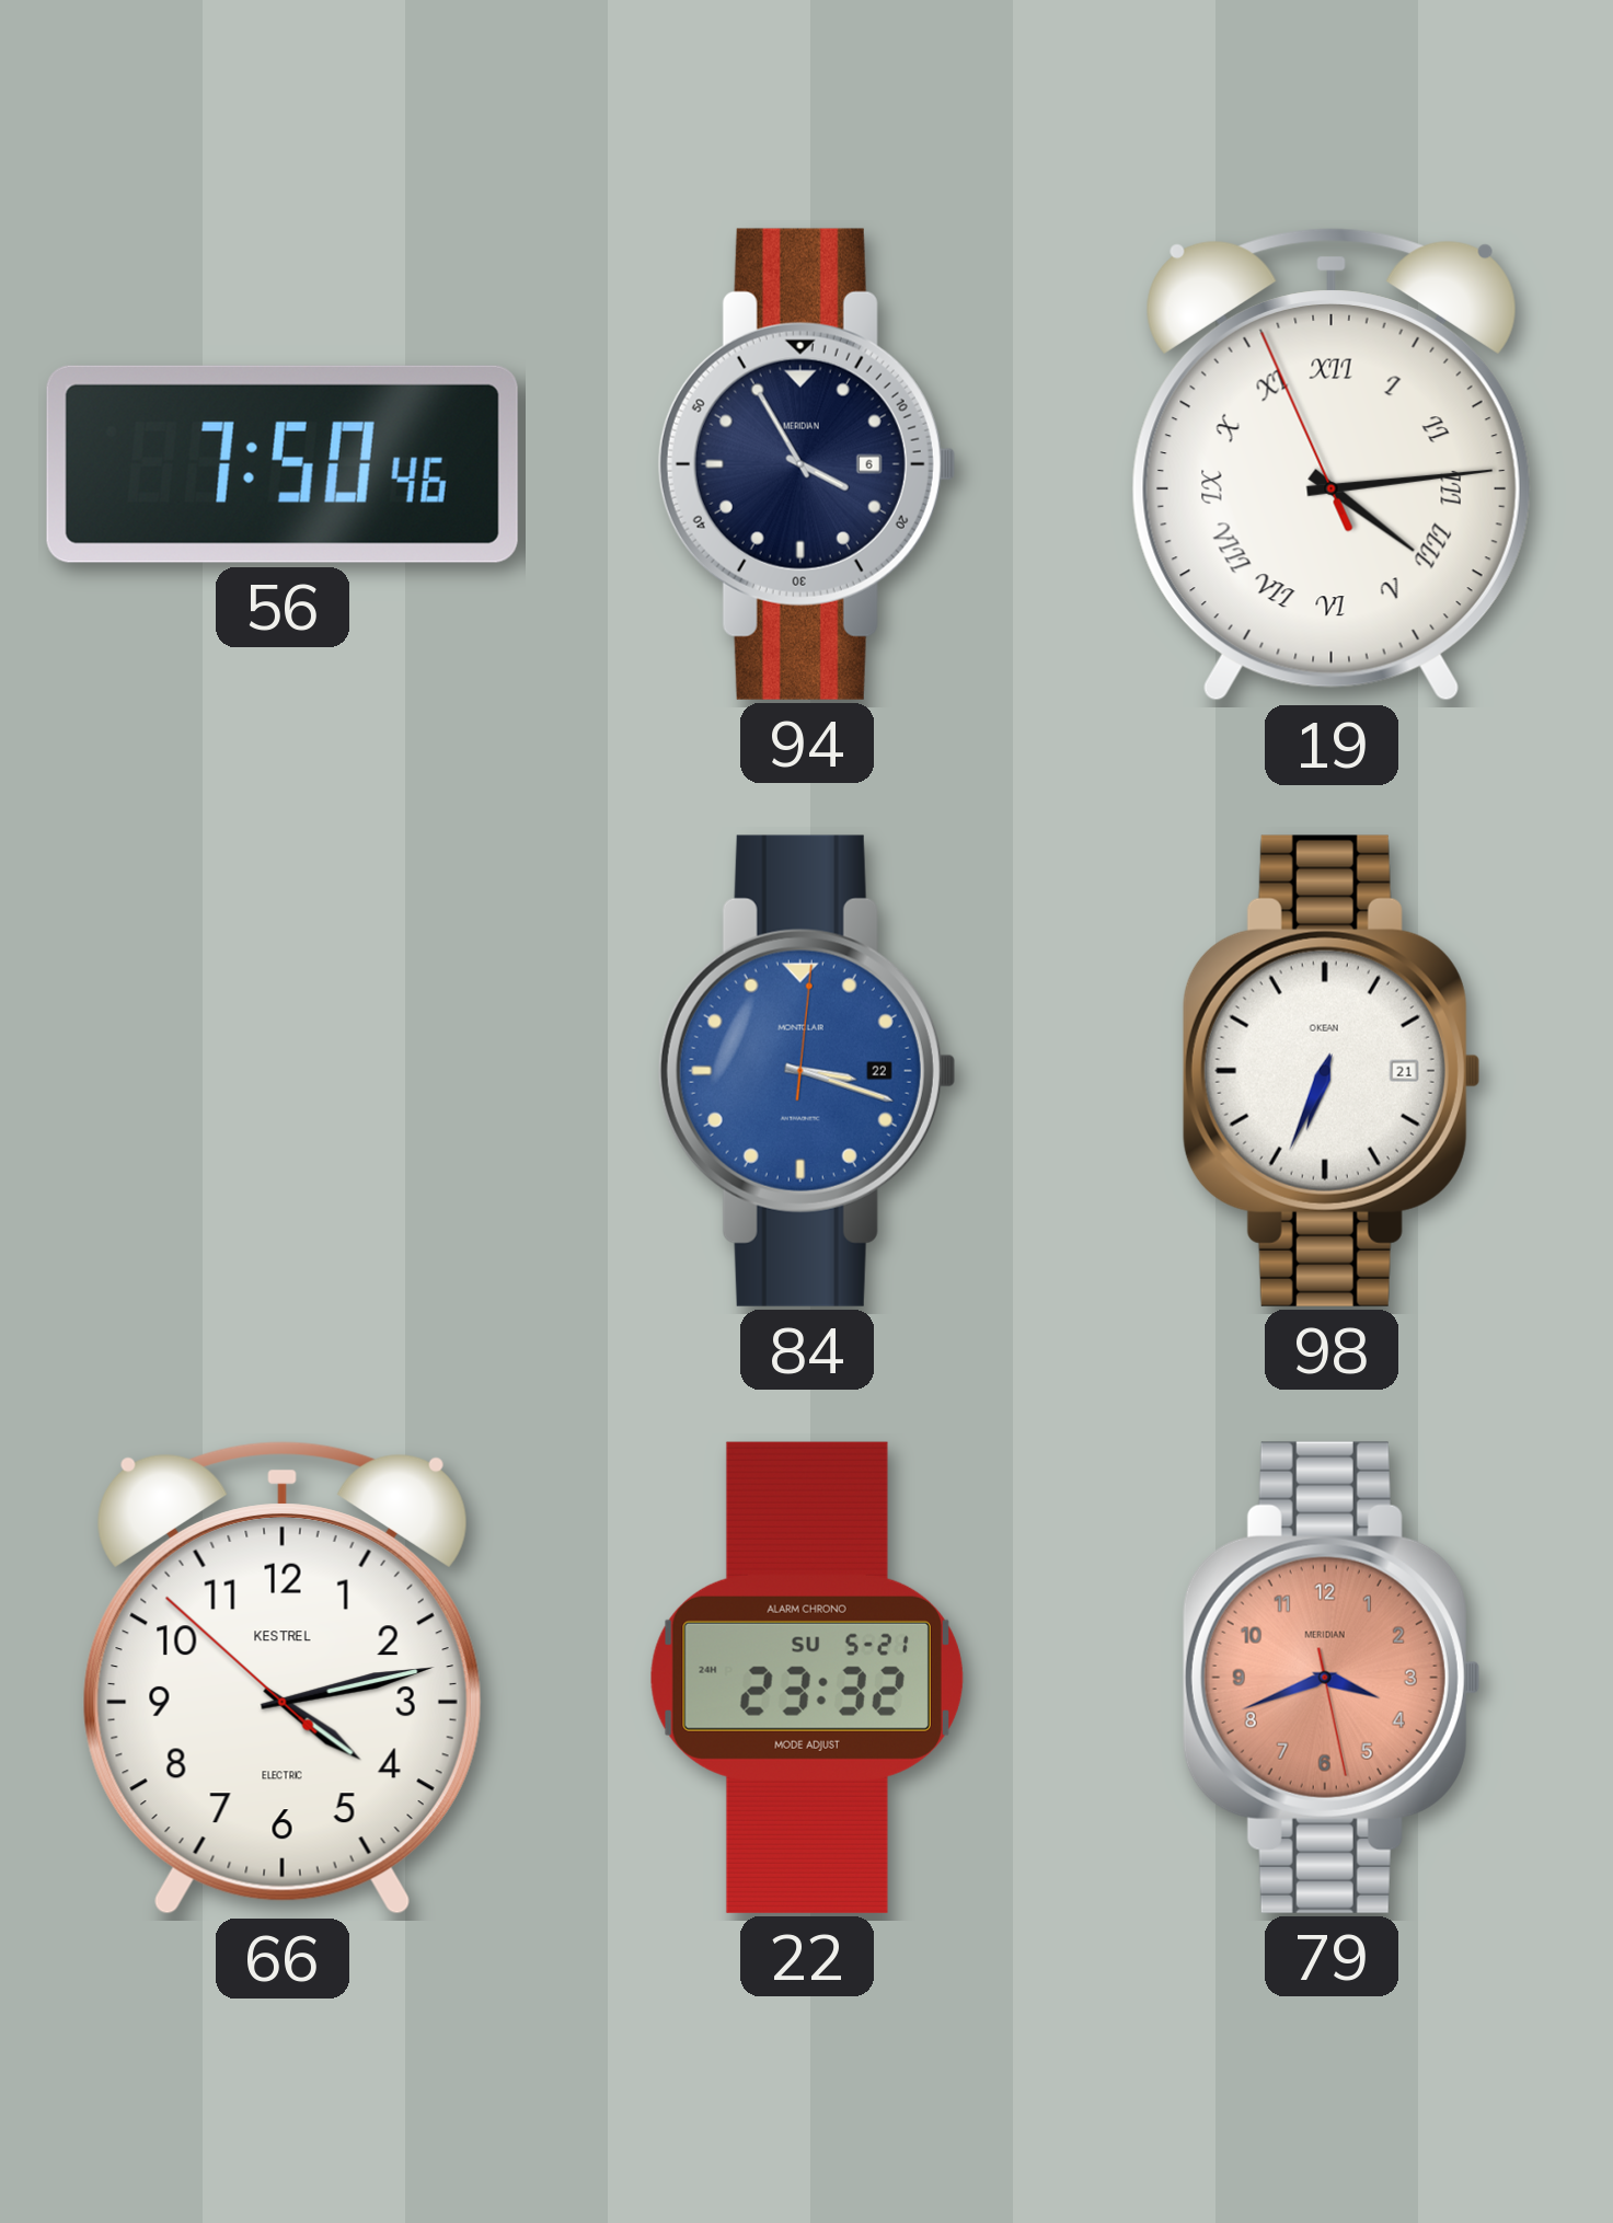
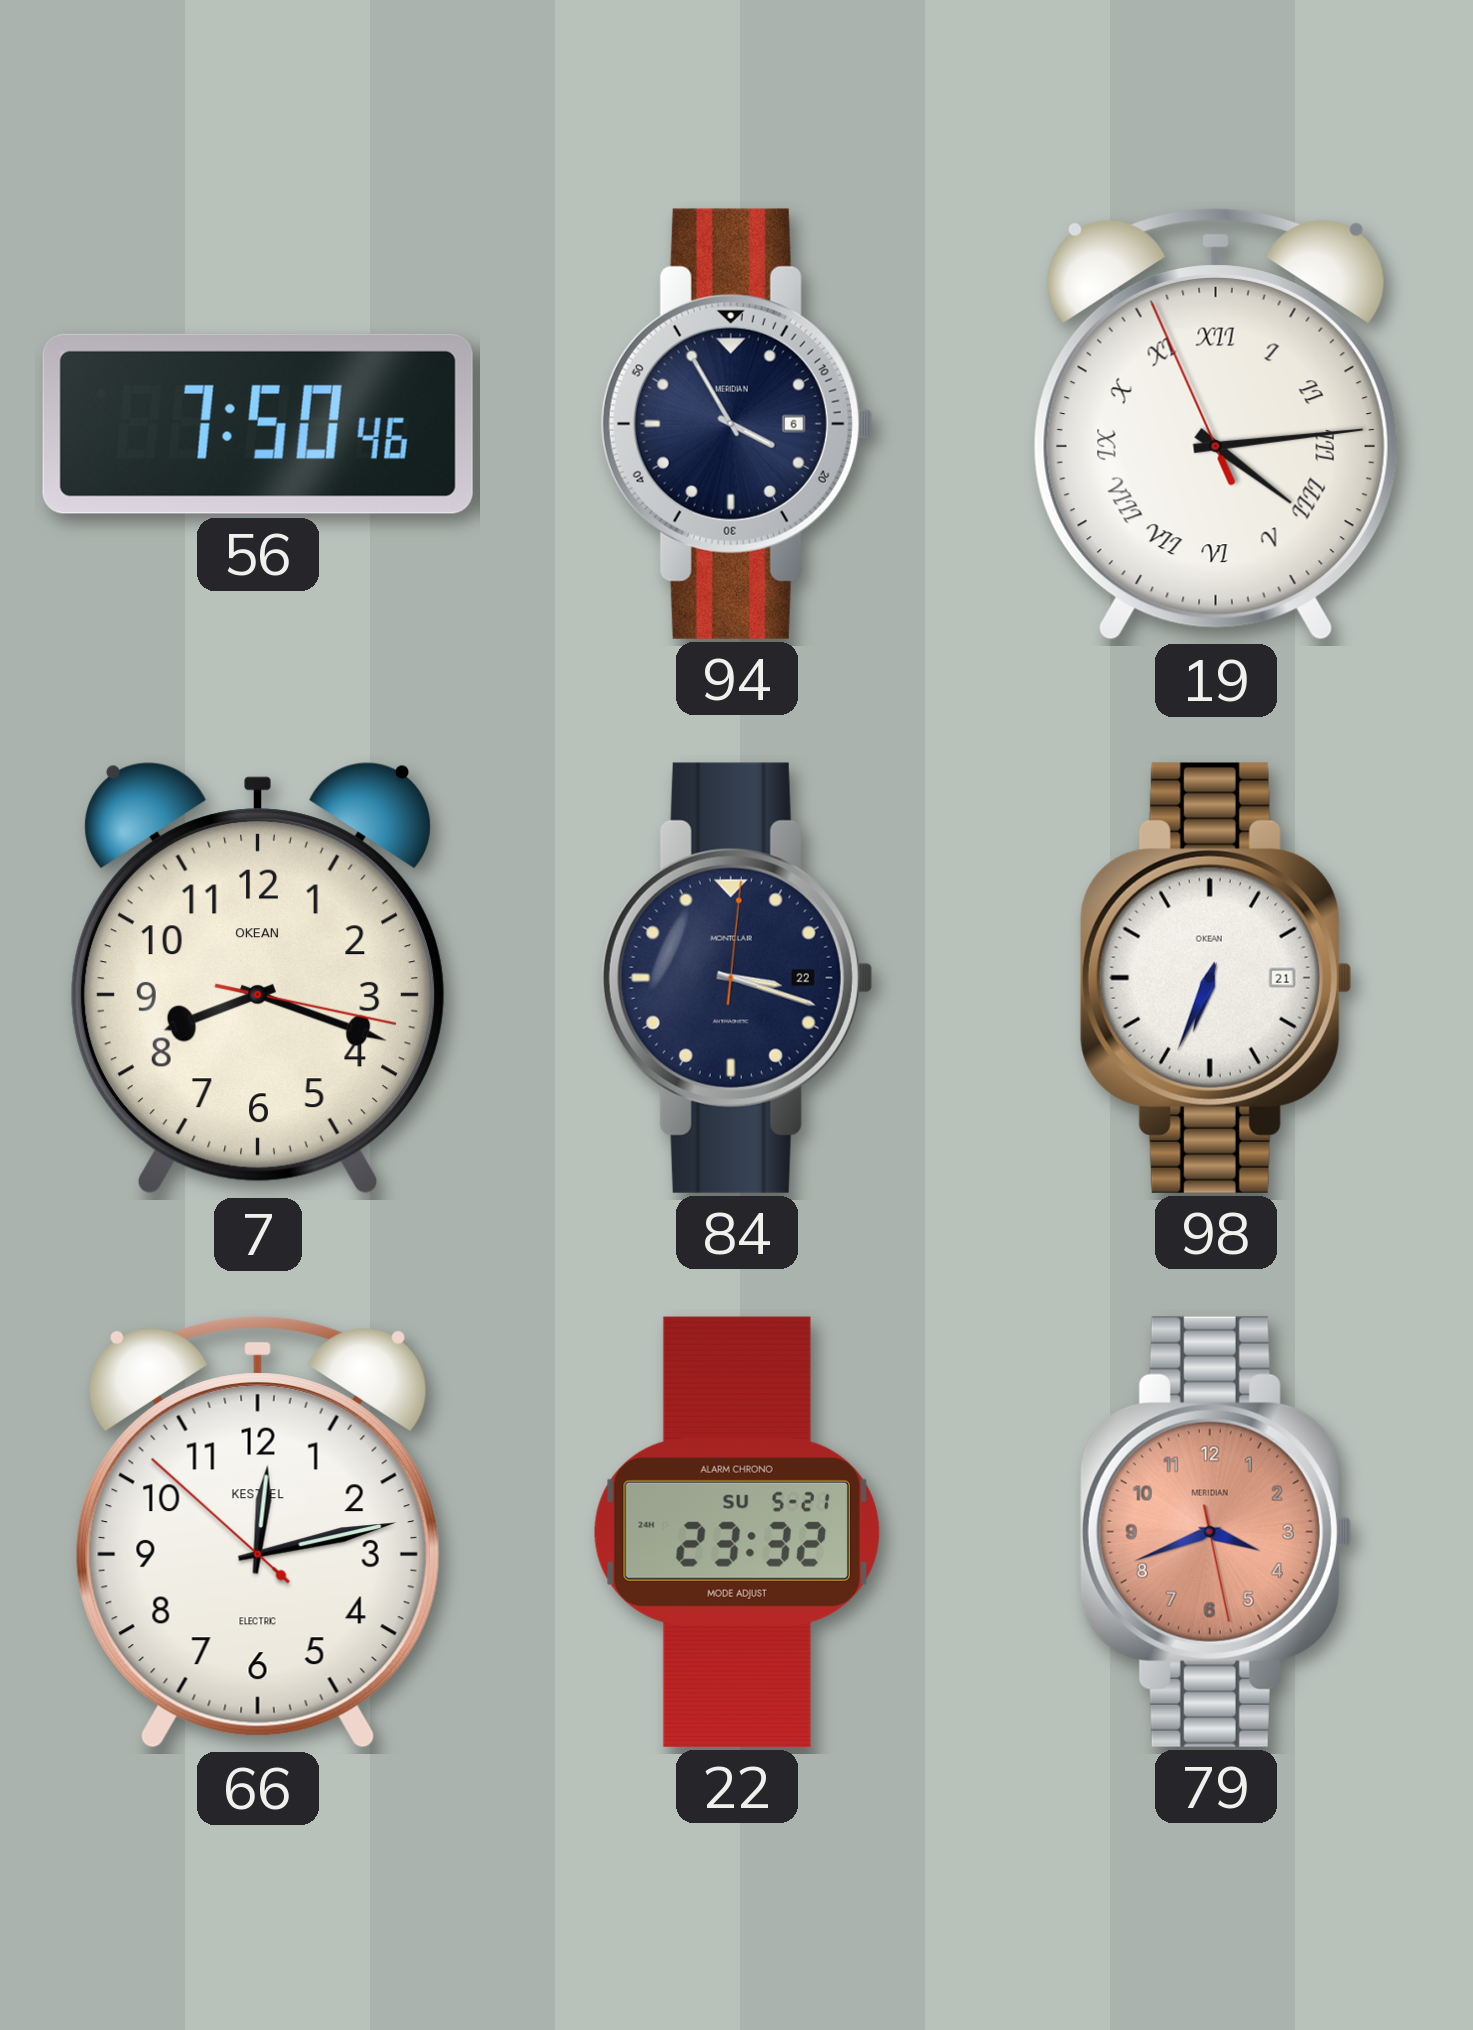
7: none -> 8:18
84 dial: blue -> navy
66: 4:12 -> 12:12
